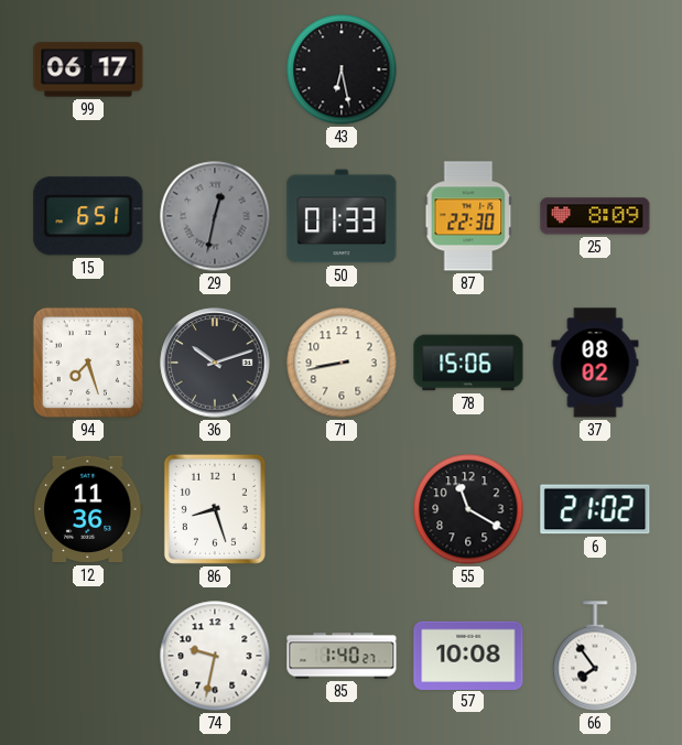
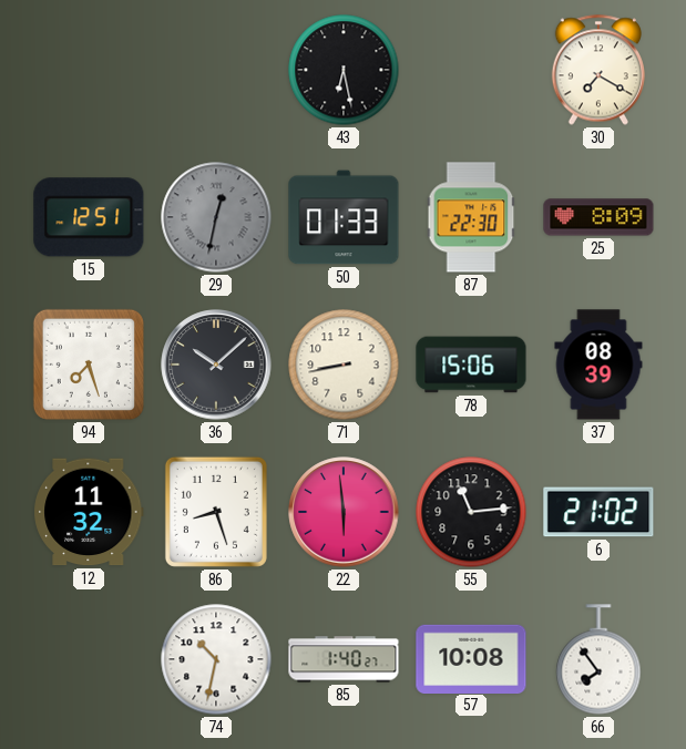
99: 06:17 -> none
30: none -> 7:20
15: 6:51 -> 12:51
36: 10:12 -> 10:08
37: 08:02 -> 08:39
12: 11:36 -> 11:32
22: none -> 5:59
55: 11:20 -> 11:14
74: 9:32 -> 10:32
